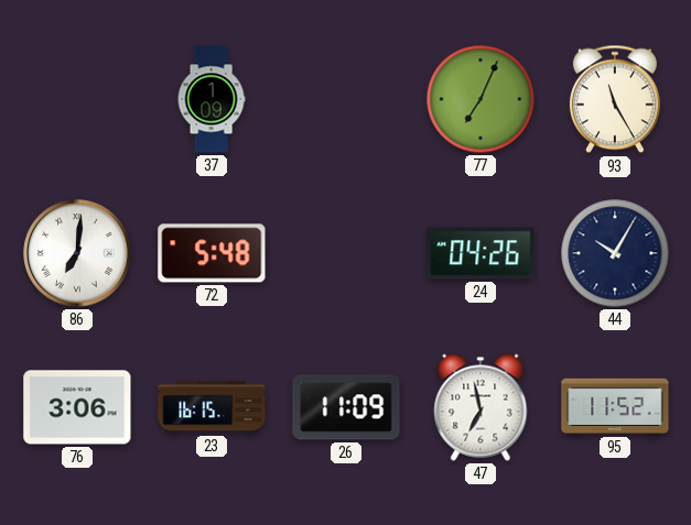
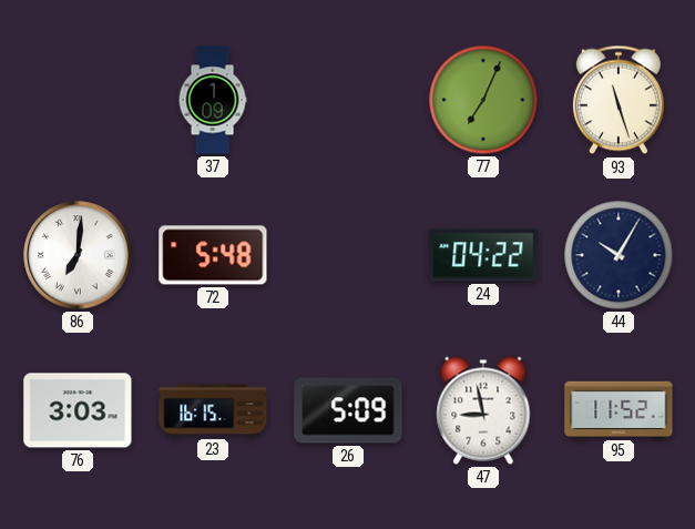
93: 11:25 -> 11:27
24: 04:26 -> 04:22
76: 3:06 -> 3:03
26: 11:09 -> 5:09
47: 6:58 -> 8:58
